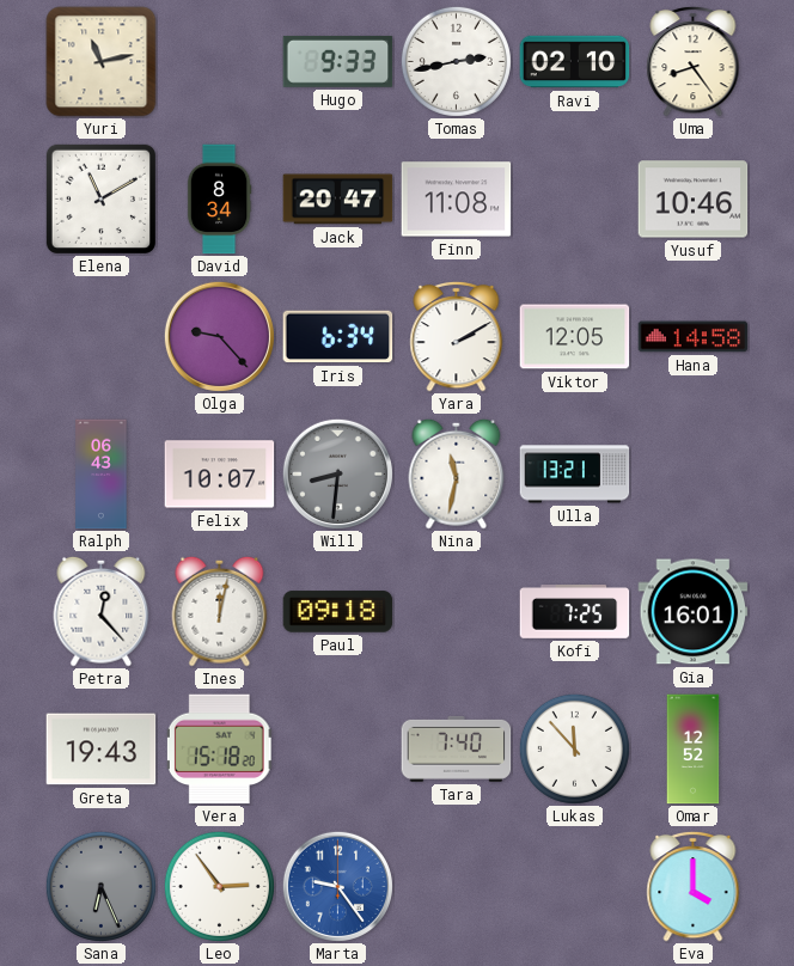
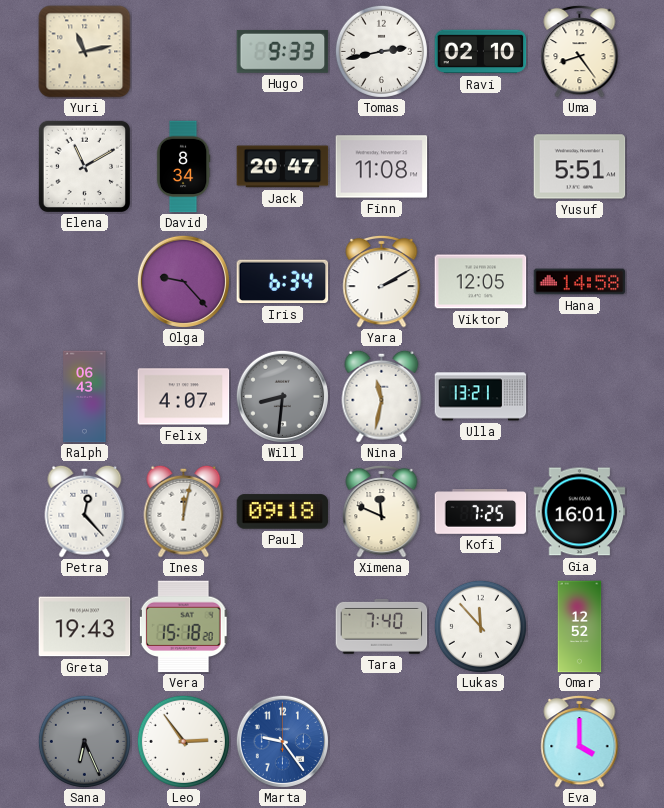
Yusuf: 10:46 -> 5:51
Felix: 10:07 -> 4:07
Ximena: none -> 11:49
